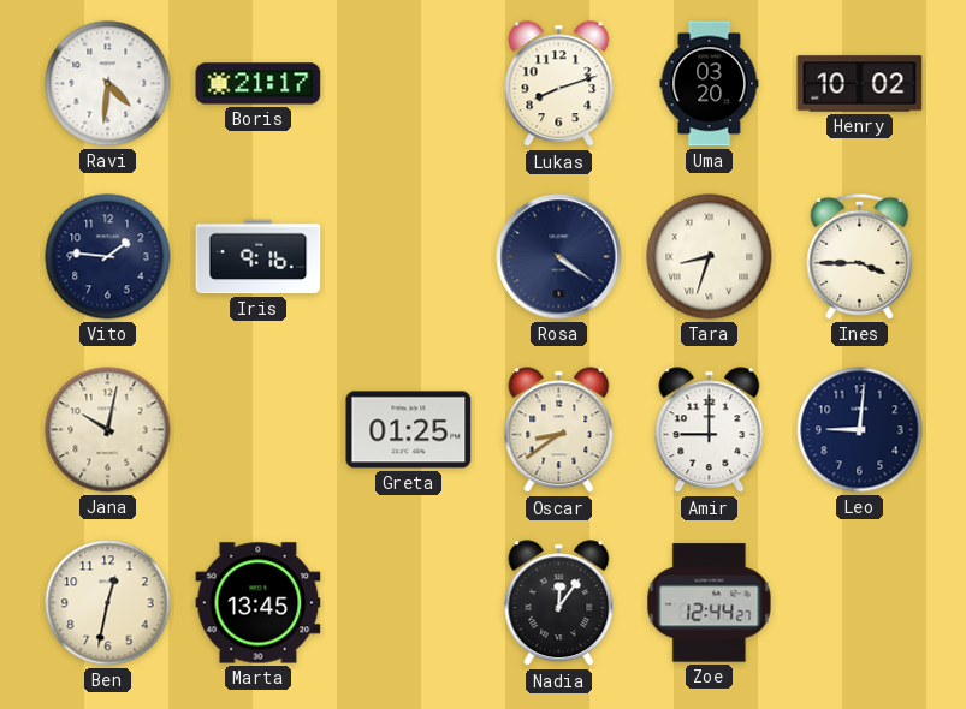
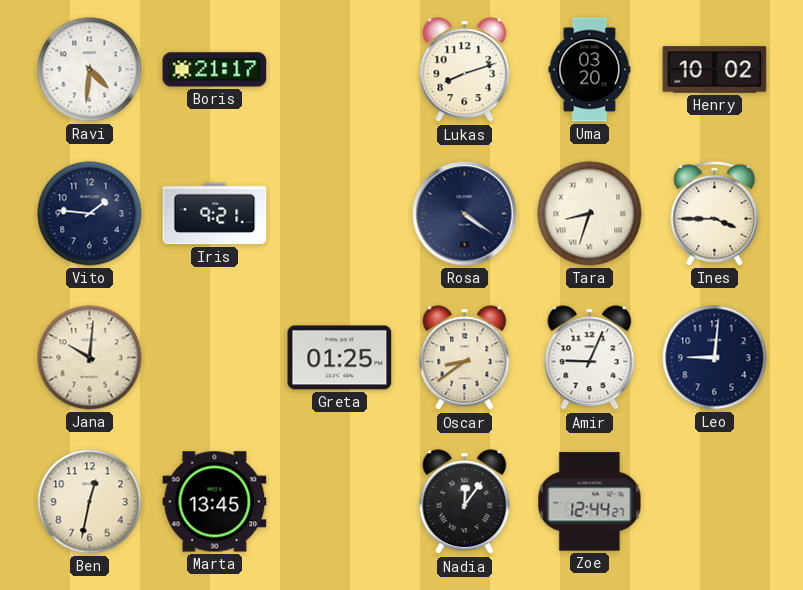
Iris: 9:16 -> 9:21
Jana: 10:02 -> 10:01
Amir: 9:00 -> 9:04
